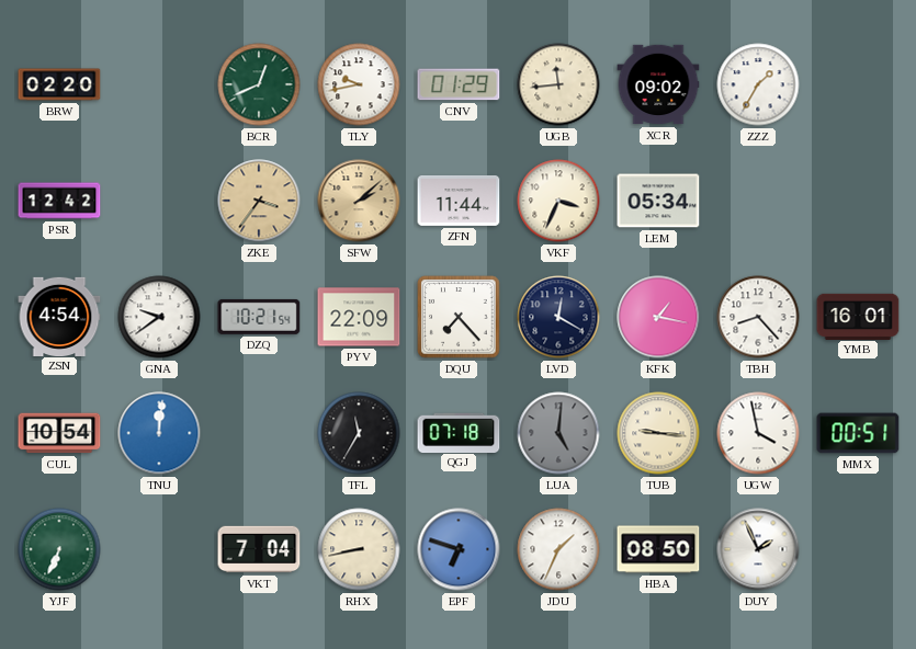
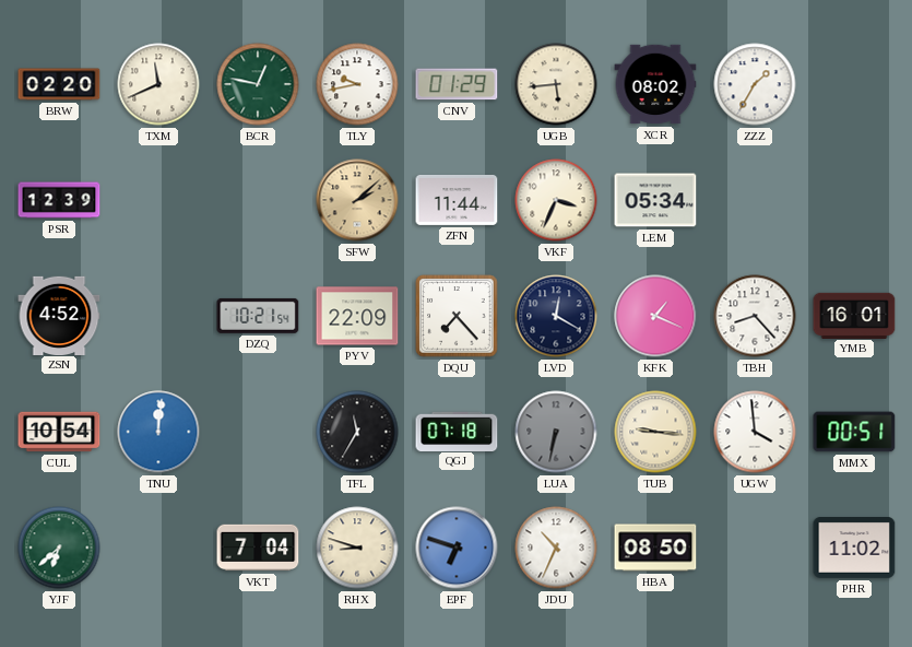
TXM: none -> 11:41
BCR: 12:41 -> 12:47
UGB: 11:44 -> 5:44
XCR: 09:02 -> 08:02
PSR: 12:42 -> 12:39
ZKE: 3:36 -> none
ZSN: 4:54 -> 4:52
GNA: 9:39 -> none
KFK: 1:17 -> 1:19
LUA: 5:01 -> 6:32
UGW: 3:58 -> 3:59
YJF: 6:34 -> 6:38
RHX: 8:43 -> 8:48
JDU: 1:34 -> 10:34
DUY: 1:56 -> none
PHR: none -> 11:02
